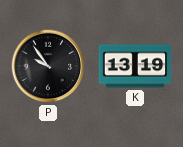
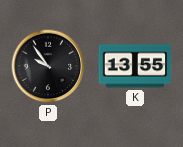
K: 13:19 -> 13:55
